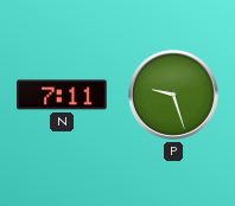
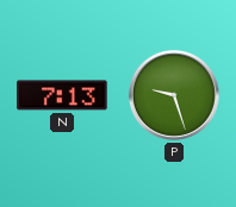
N: 7:11 -> 7:13
